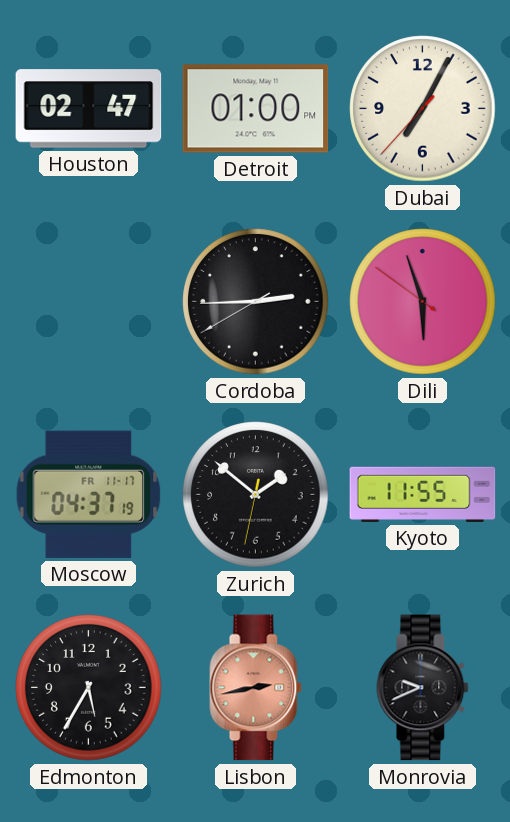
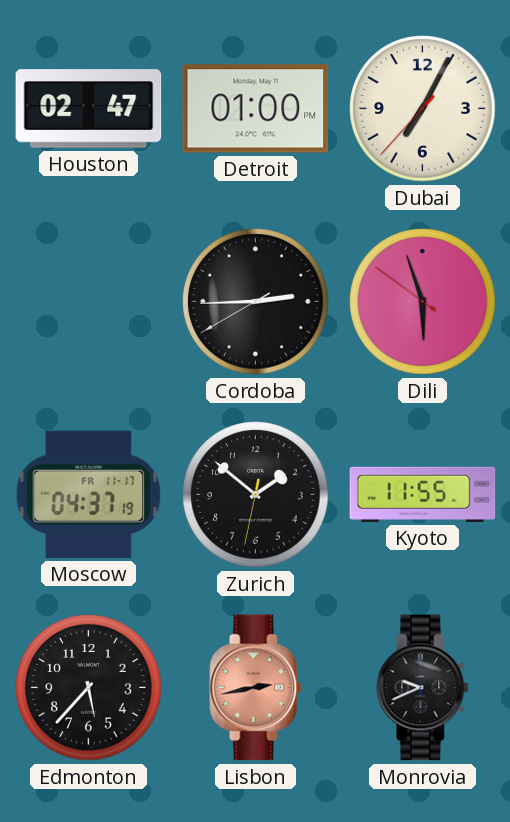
Edmonton: 5:35 -> 5:37
